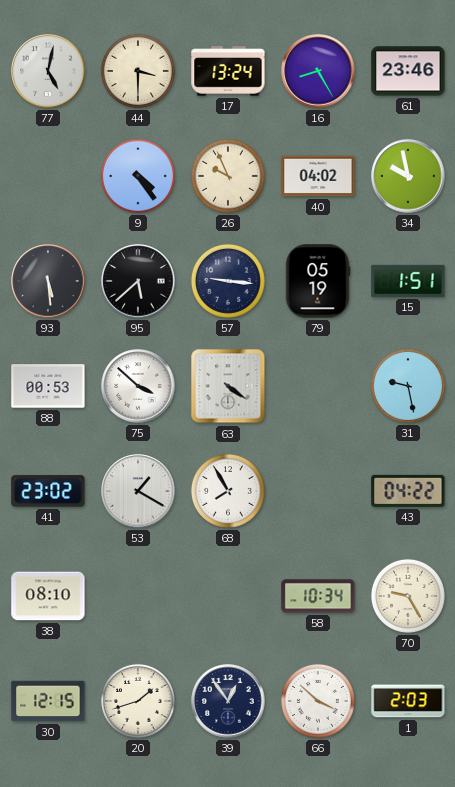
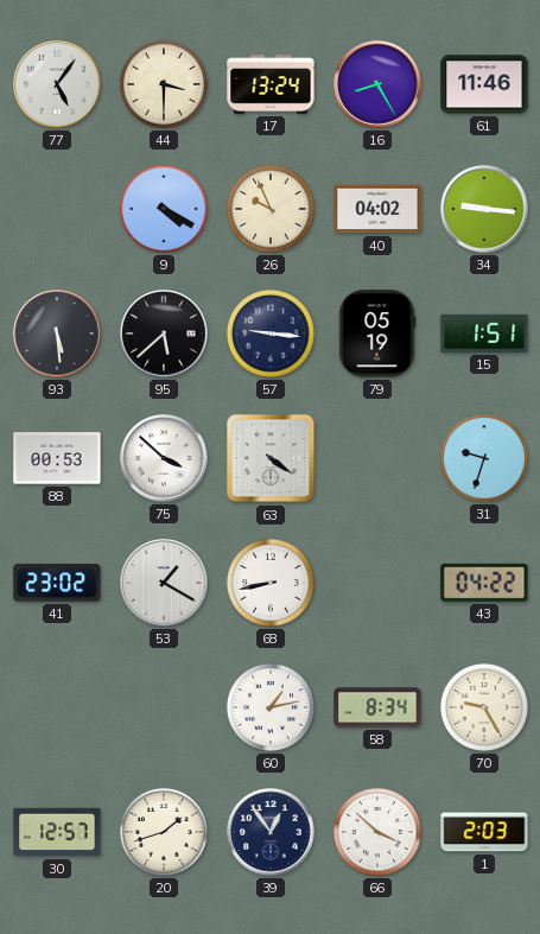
77: 5:02 -> 5:06
61: 23:46 -> 11:46
9: 4:24 -> 4:20
34: 9:58 -> 9:16
31: 9:28 -> 9:33
68: 7:55 -> 8:43
38: 08:10 -> none
60: none -> 1:13
58: 10:34 -> 8:34
30: 12:15 -> 12:57
